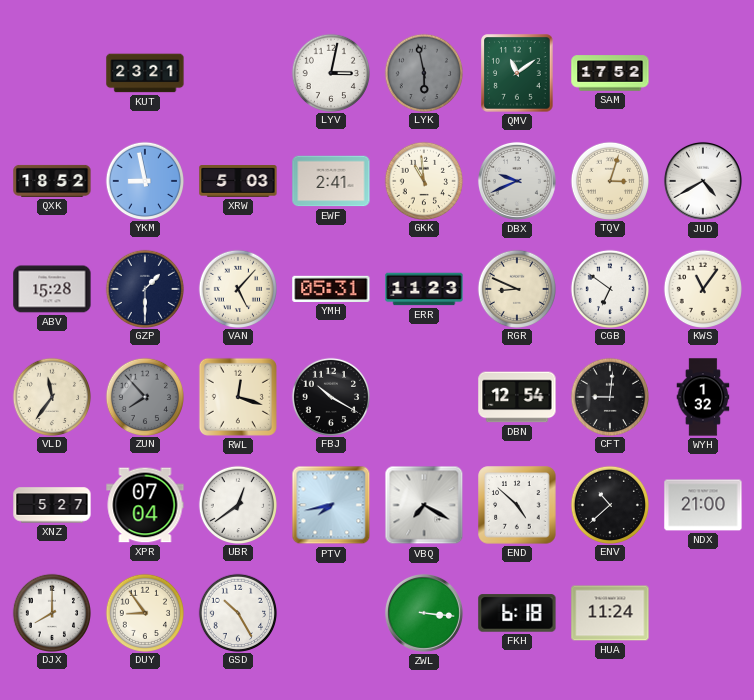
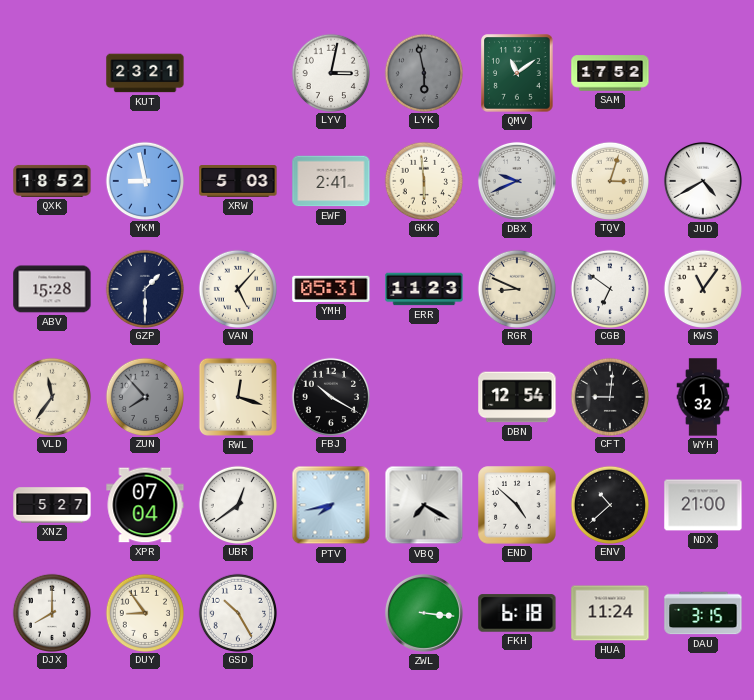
GKK: 10:59 -> 5:59
DAU: none -> 3:15
